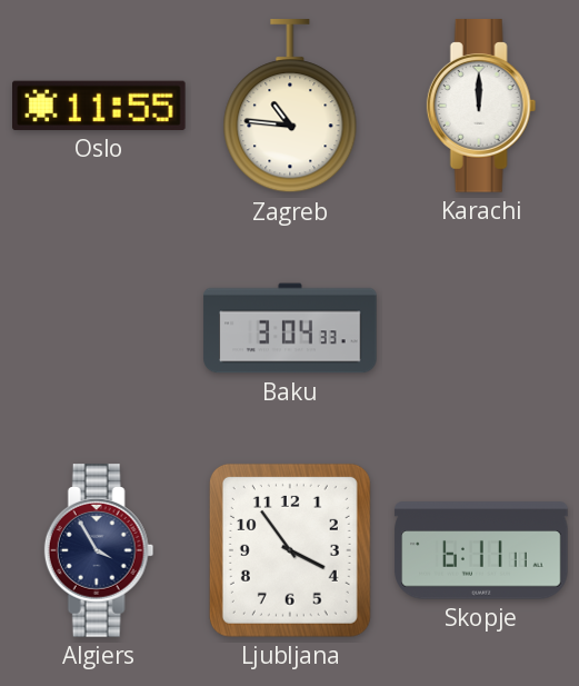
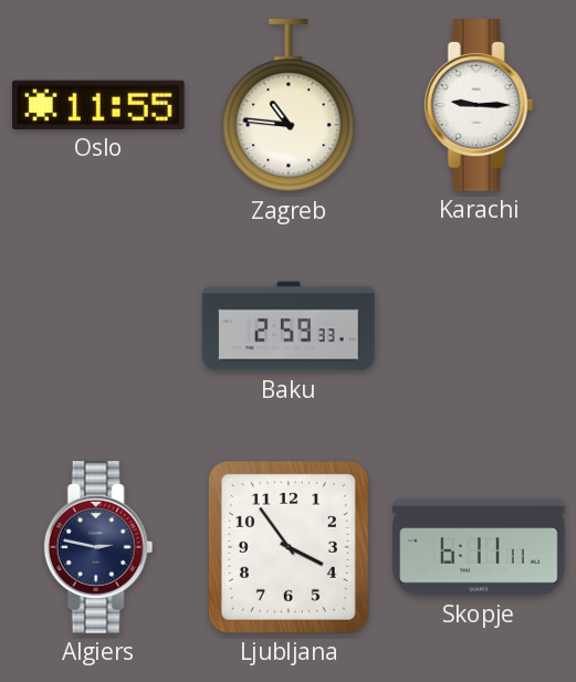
Karachi: 12:00 -> 9:15
Baku: 3:04 -> 2:59
Algiers: 3:55 -> 2:47
